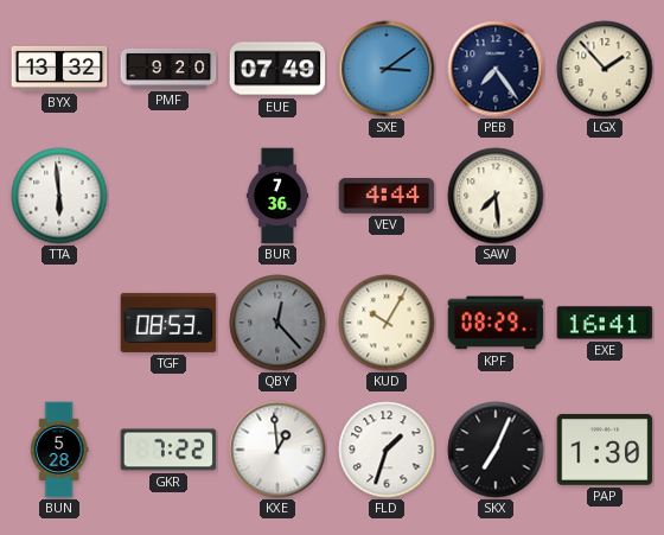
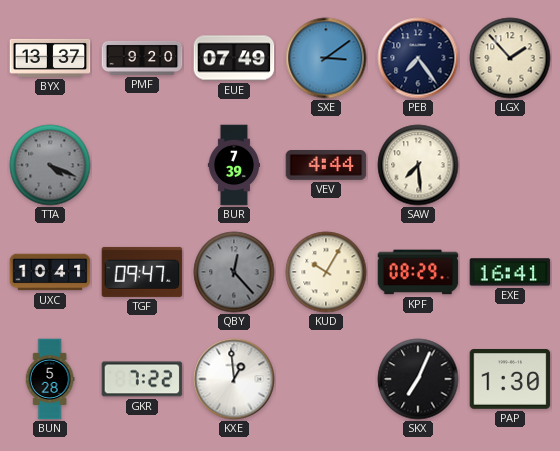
BYX: 13:32 -> 13:37
TTA: 5:59 -> 4:19
TTA dial: white -> grey
BUR: 7:36 -> 7:39
UXC: none -> 10:41
TGF: 08:53 -> 09:47
FLD: 1:33 -> none
